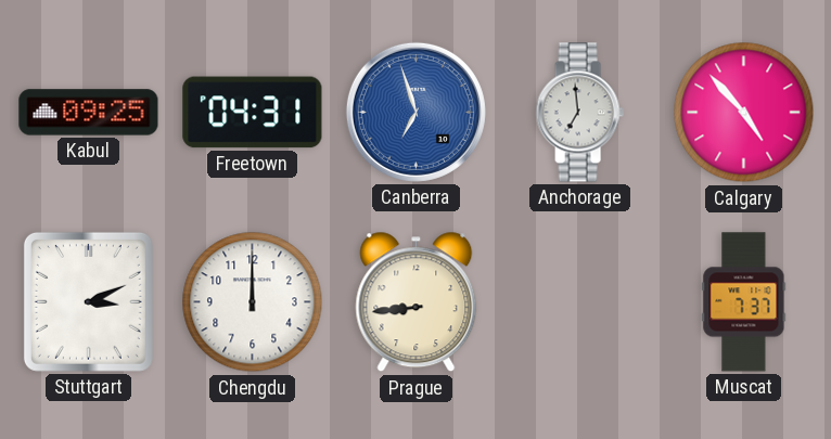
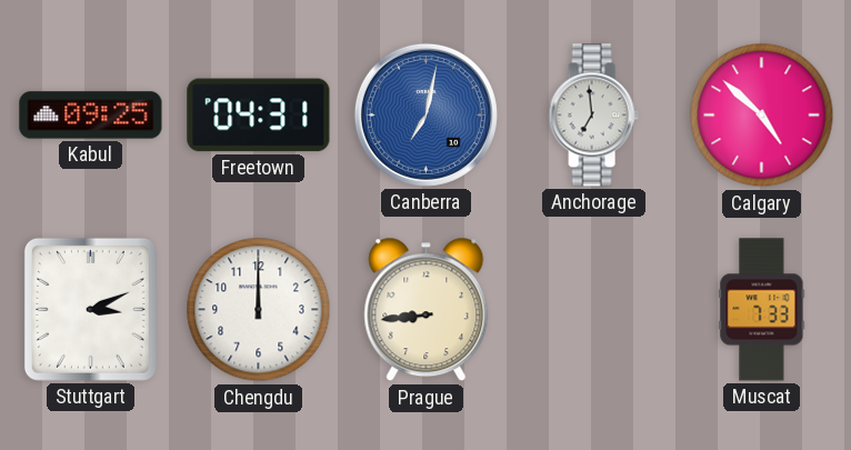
Canberra: 6:57 -> 7:02
Calgary: 4:53 -> 4:52
Muscat: 7:37 -> 7:33
